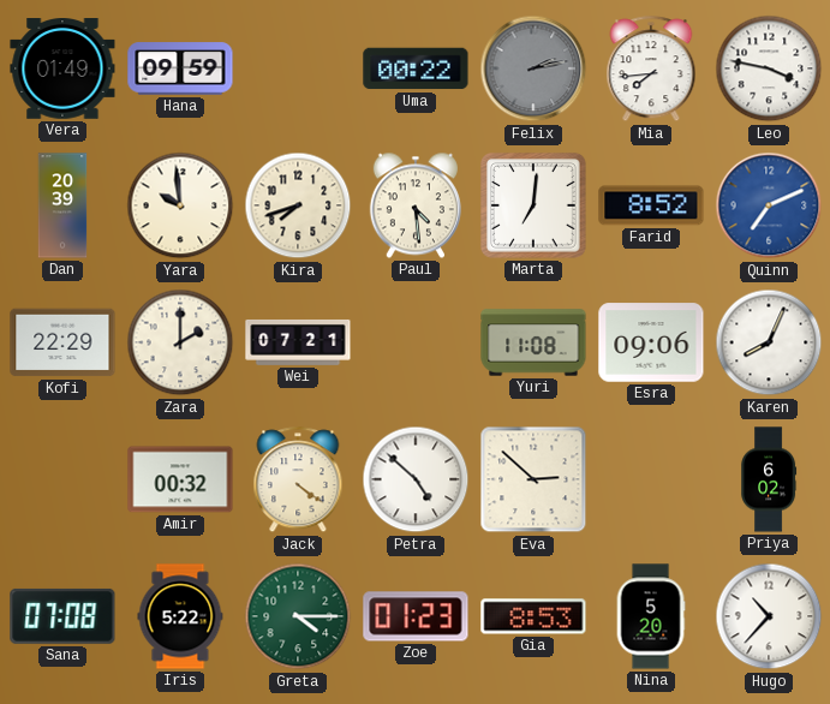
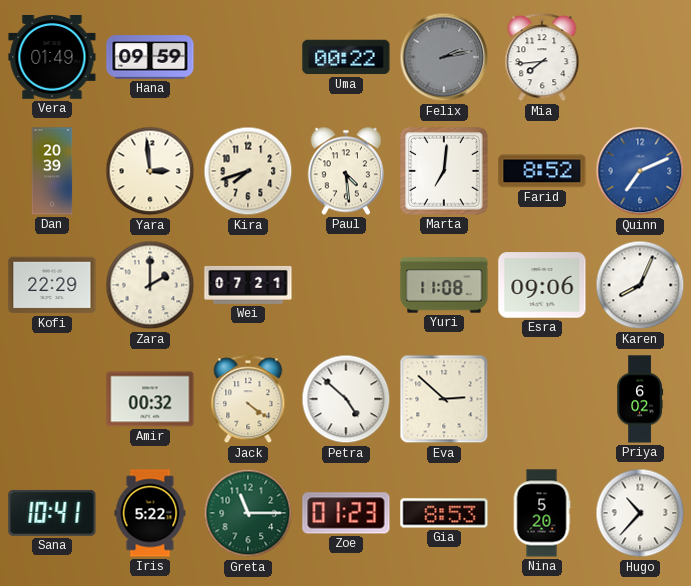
Leo: 3:47 -> none
Yara: 9:59 -> 2:59
Sana: 07:08 -> 10:41
Greta: 4:15 -> 11:15
